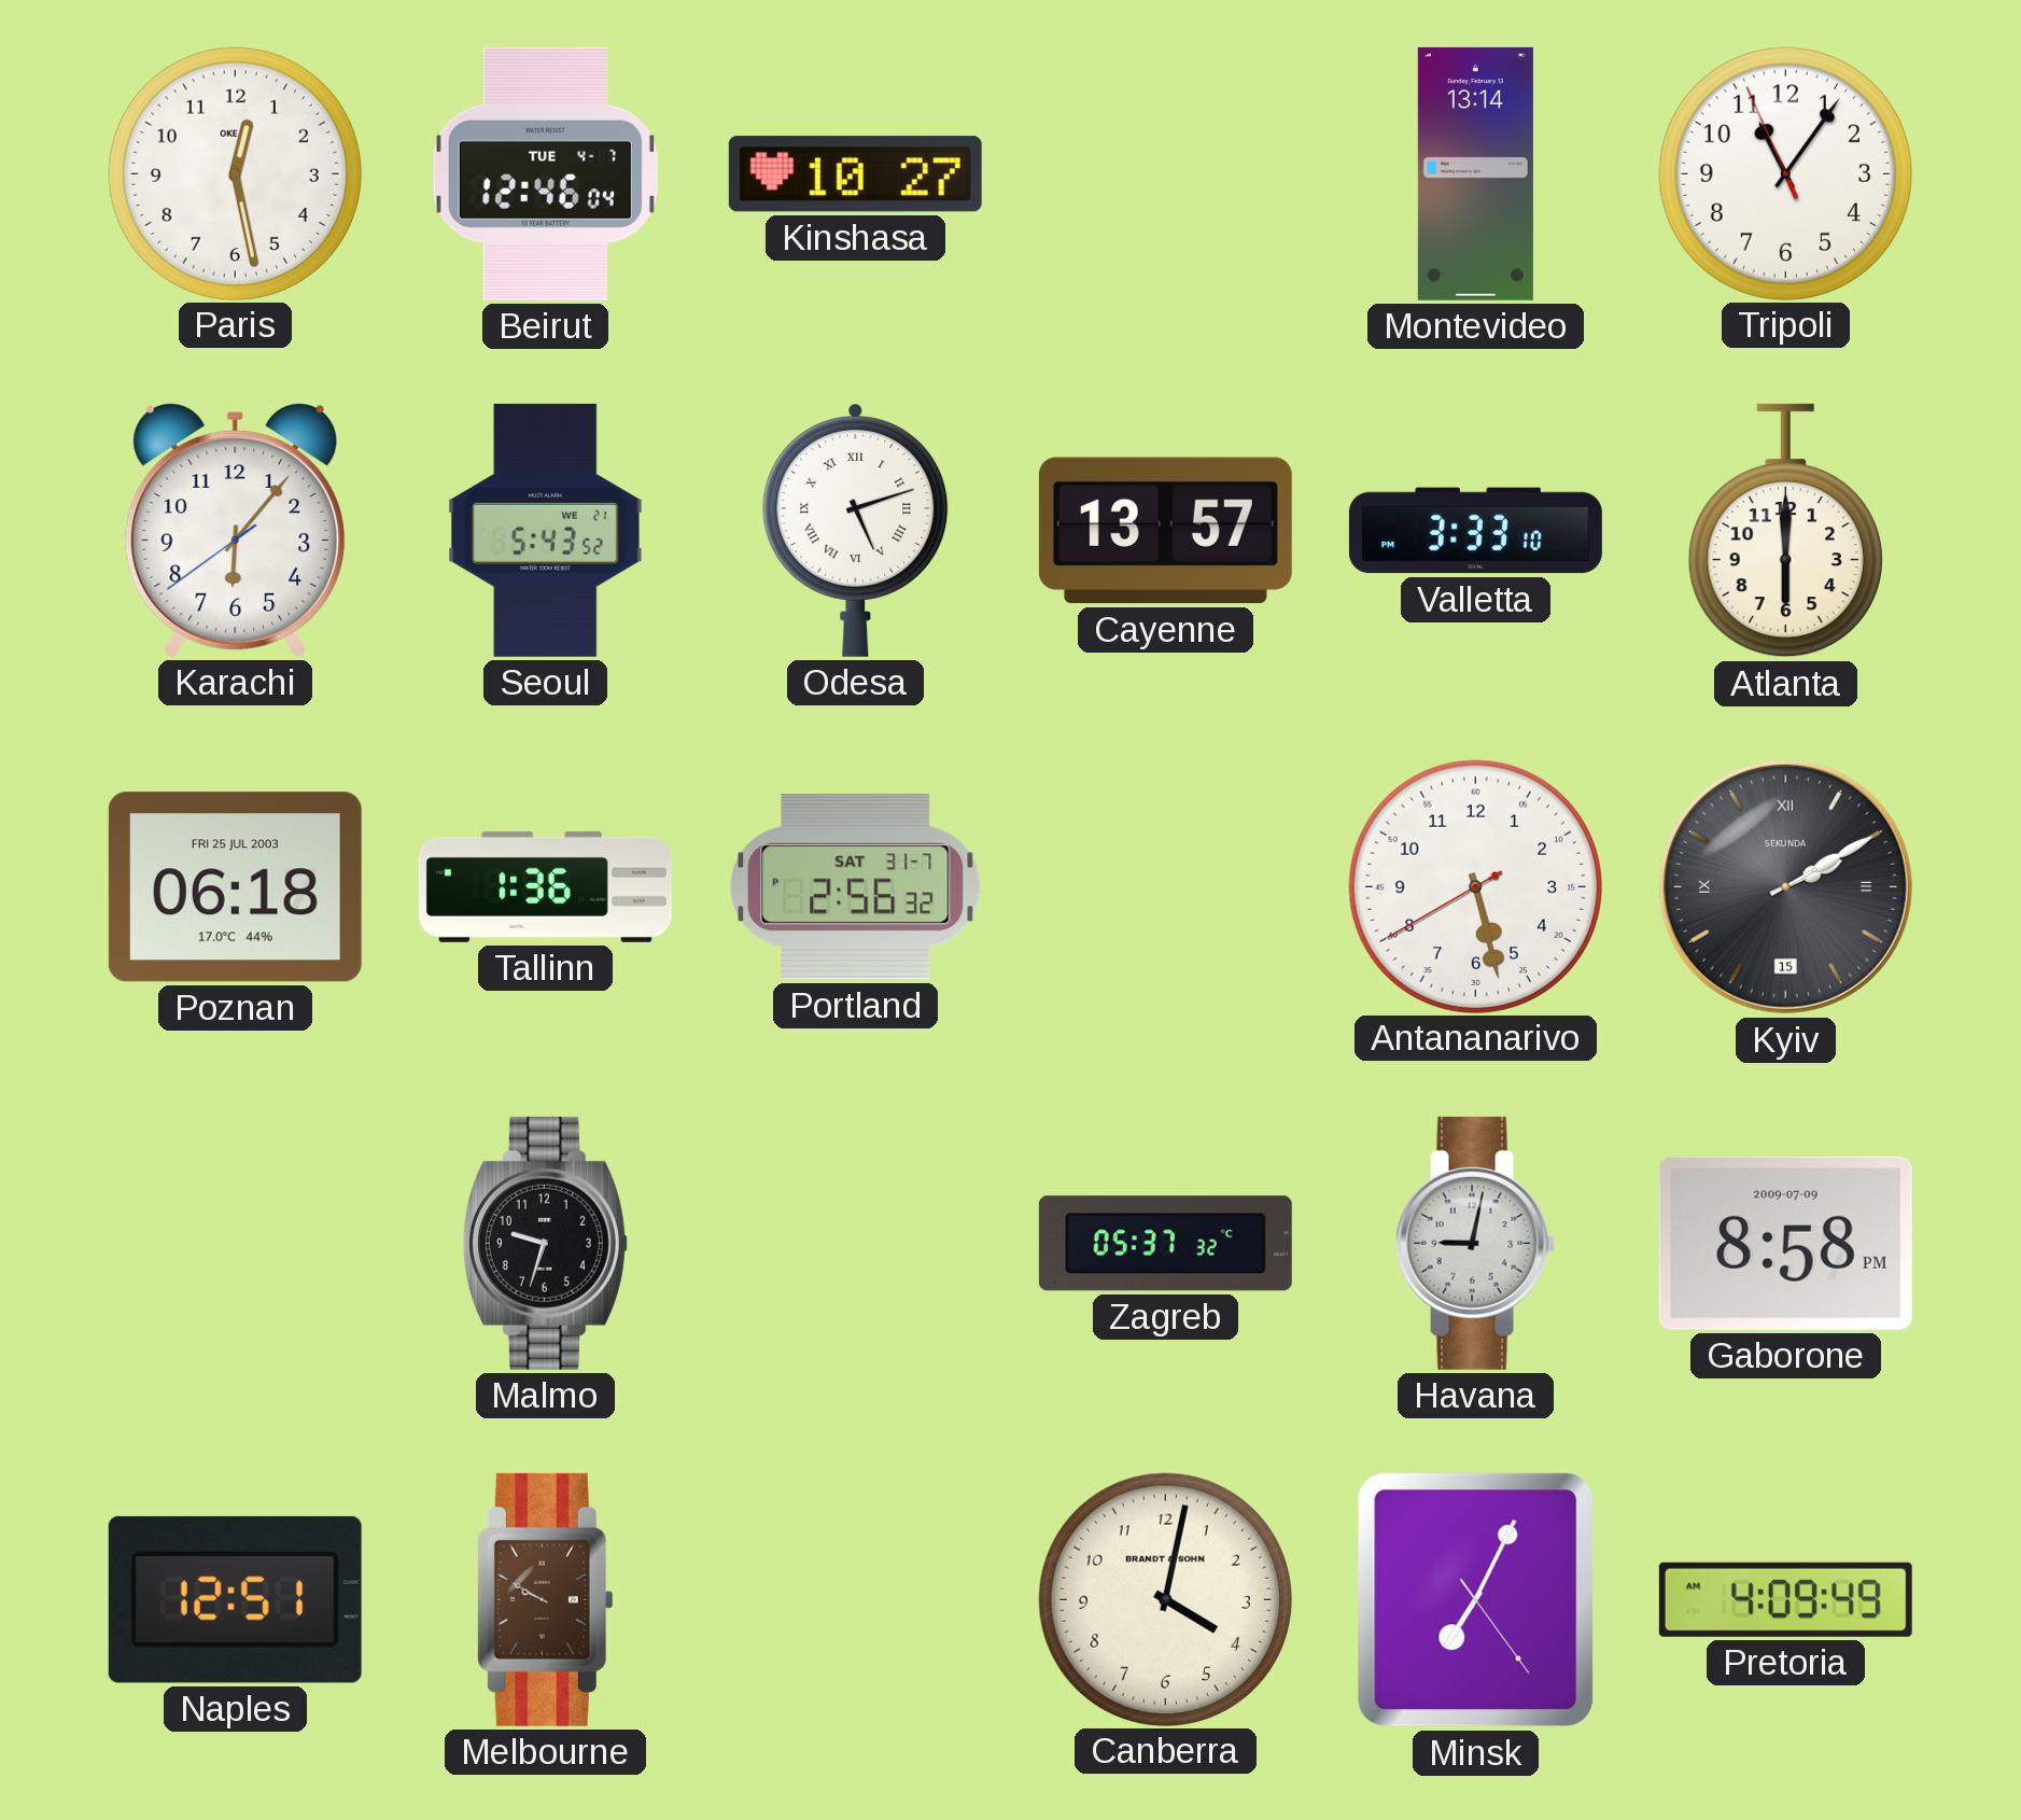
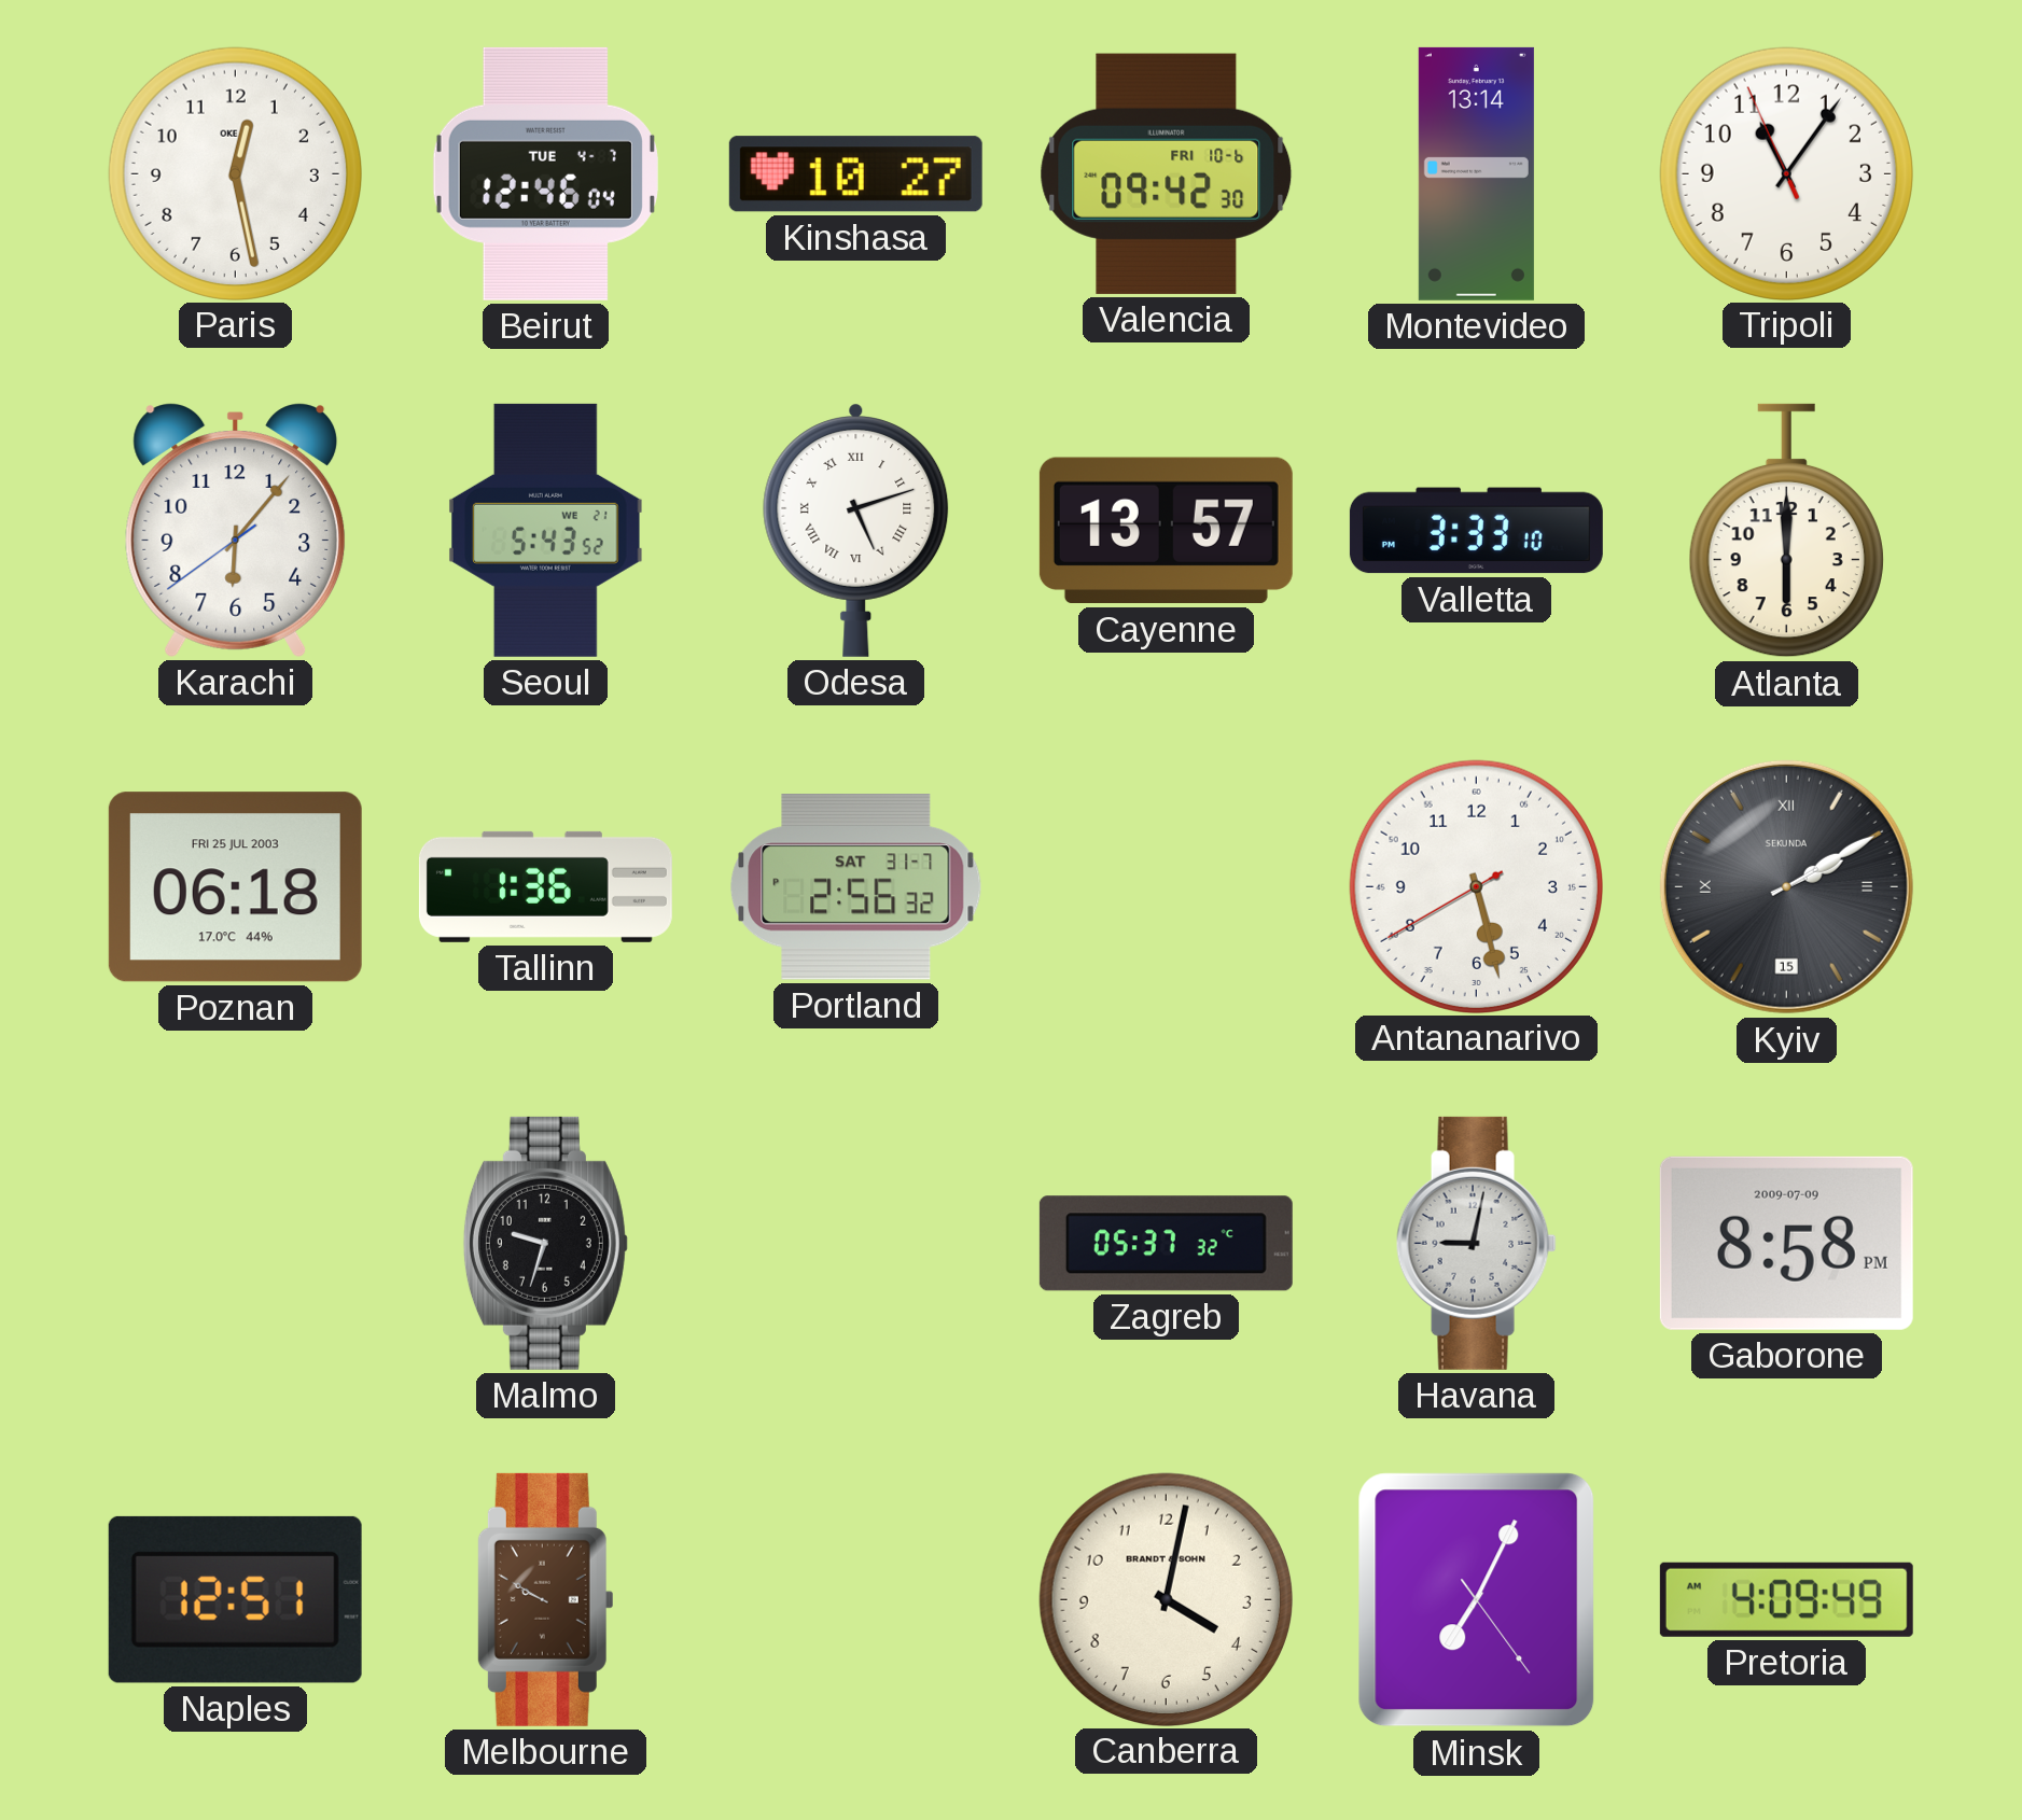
Valencia: none -> 09:42
